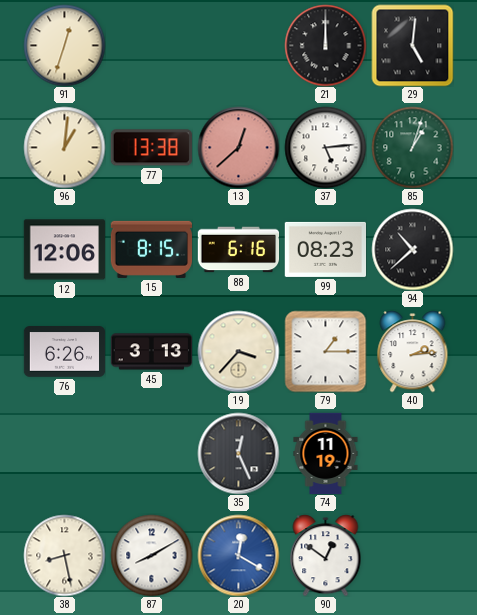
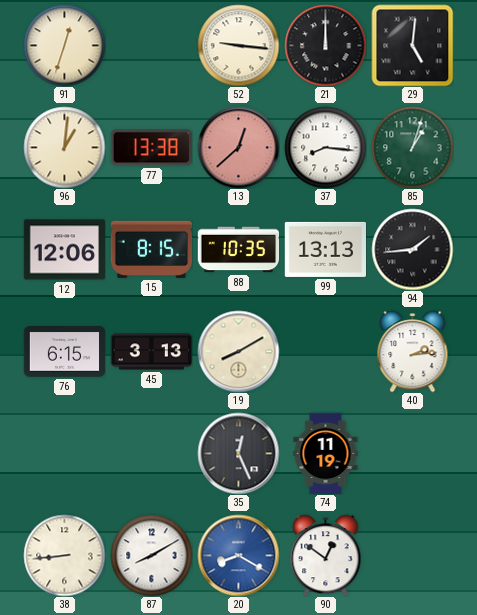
52: none -> 9:16
37: 5:14 -> 8:16
88: 6:16 -> 10:35
99: 08:23 -> 13:13
94: 10:38 -> 1:44
76: 6:26 -> 6:15
19: 3:37 -> 8:10
79: 1:15 -> none
38: 8:28 -> 8:44
20: 12:20 -> 8:20
